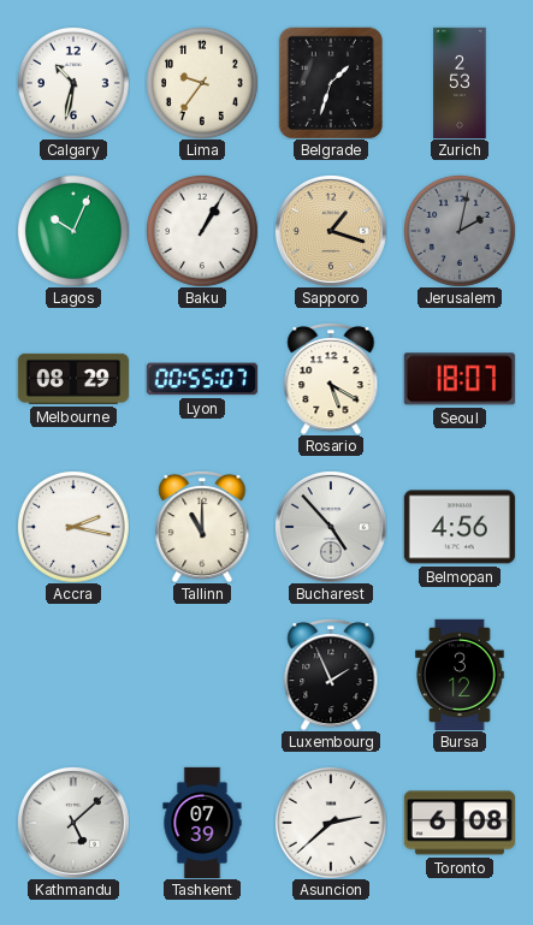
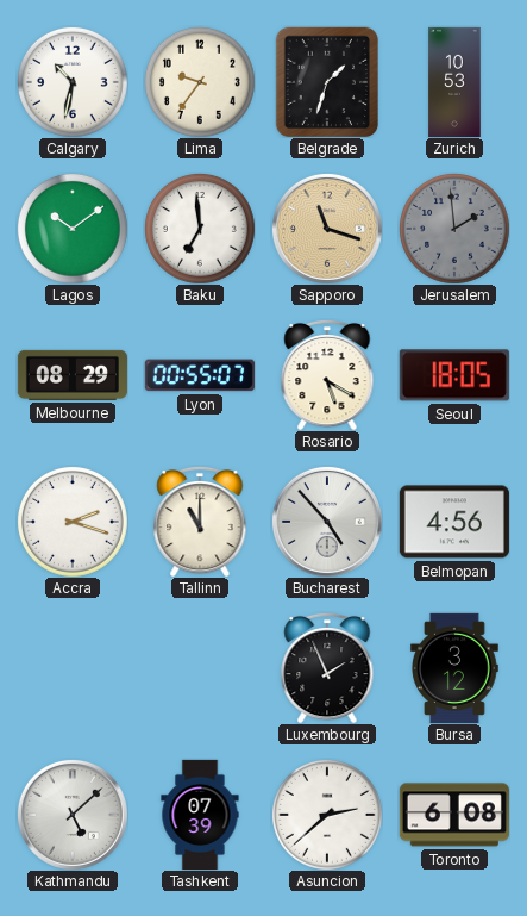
Zurich: 2:53 -> 10:53
Lagos: 10:04 -> 10:09
Baku: 1:05 -> 6:59
Sapporo: 1:18 -> 11:18
Jerusalem: 2:02 -> 1:59
Seoul: 18:07 -> 18:05
Accra: 2:17 -> 2:18
